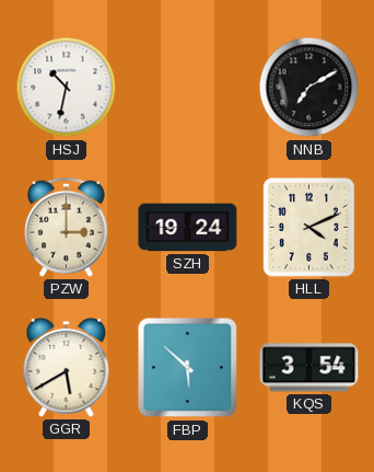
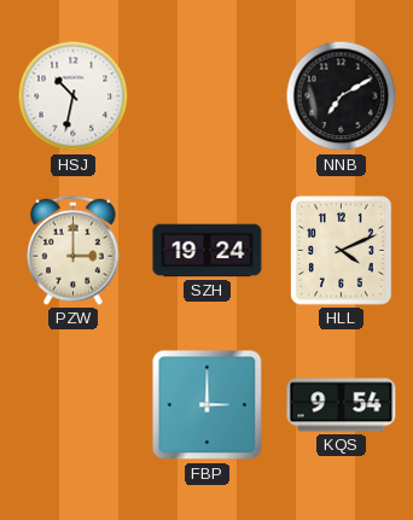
GGR: 5:40 -> none
FBP: 5:52 -> 3:00
KQS: 3:54 -> 9:54
